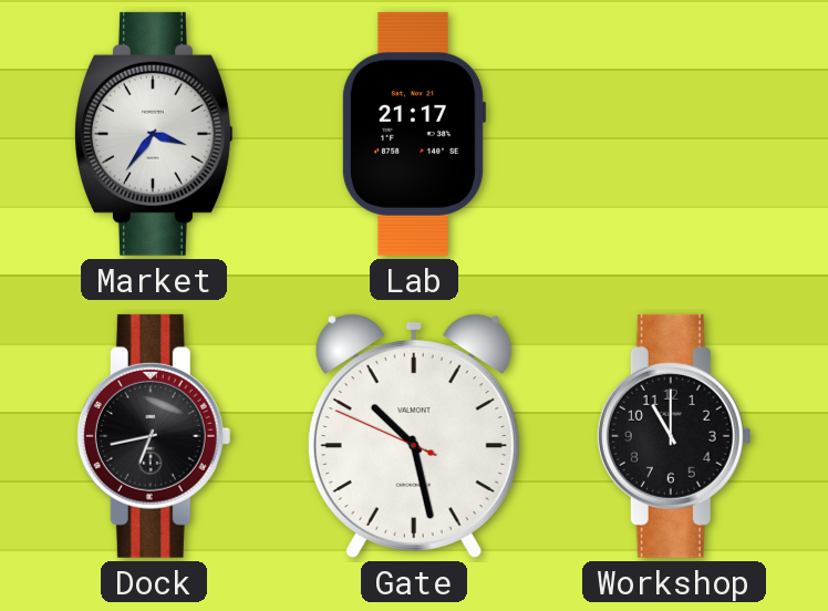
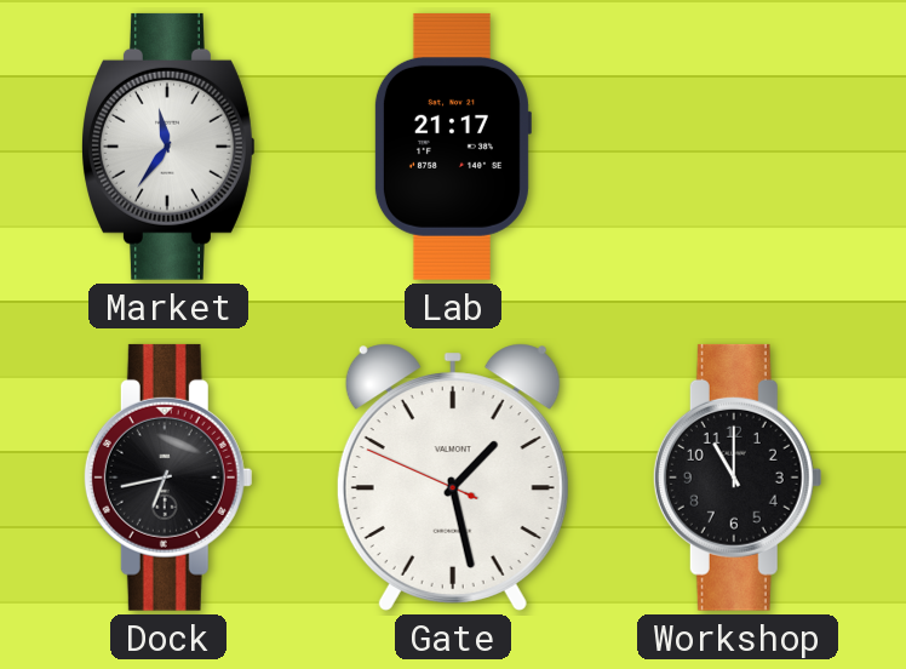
Market: 3:36 -> 11:36
Gate: 10:27 -> 1:27
